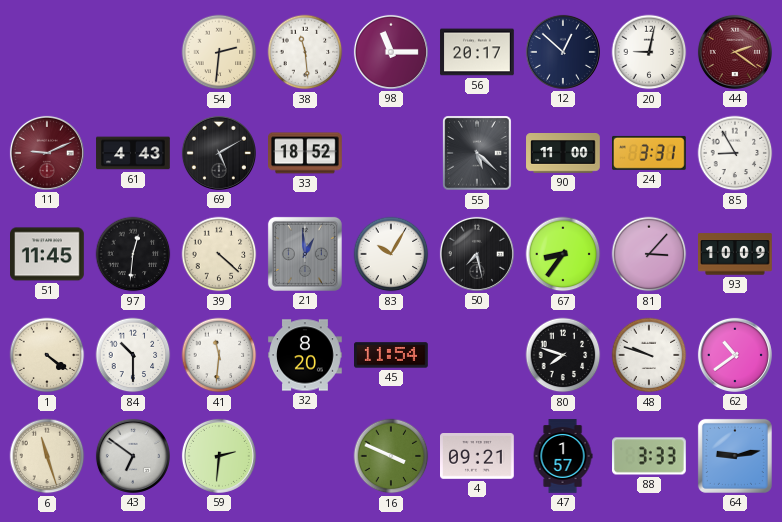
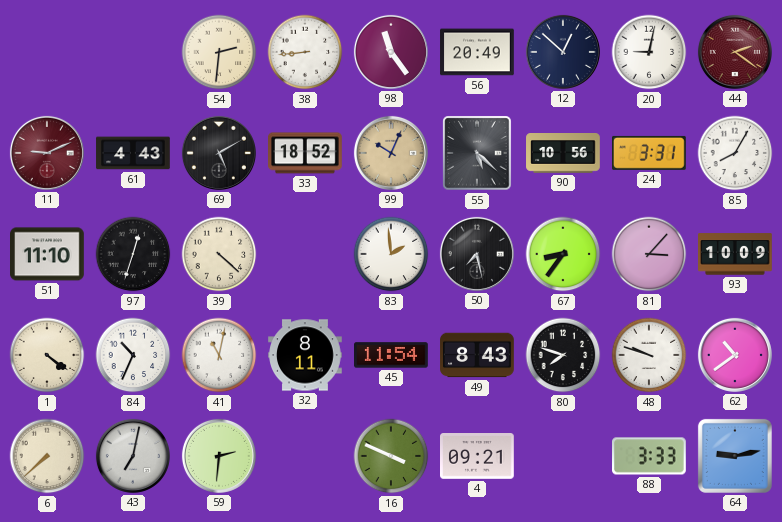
38: 11:29 -> 8:44
98: 11:15 -> 11:24
56: 20:17 -> 20:49
99: none -> 10:04
90: 11:00 -> 10:56
85: 8:55 -> 8:05
51: 11:45 -> 11:10
97: 12:31 -> 12:33
21: 12:59 -> none
83: 10:05 -> 1:59
84: 10:30 -> 10:34
41: 11:31 -> 11:02
32: 8:20 -> 8:11
49: none -> 8:43
6: 11:27 -> 7:38
43: 6:51 -> 7:02
47: 1:57 -> none
